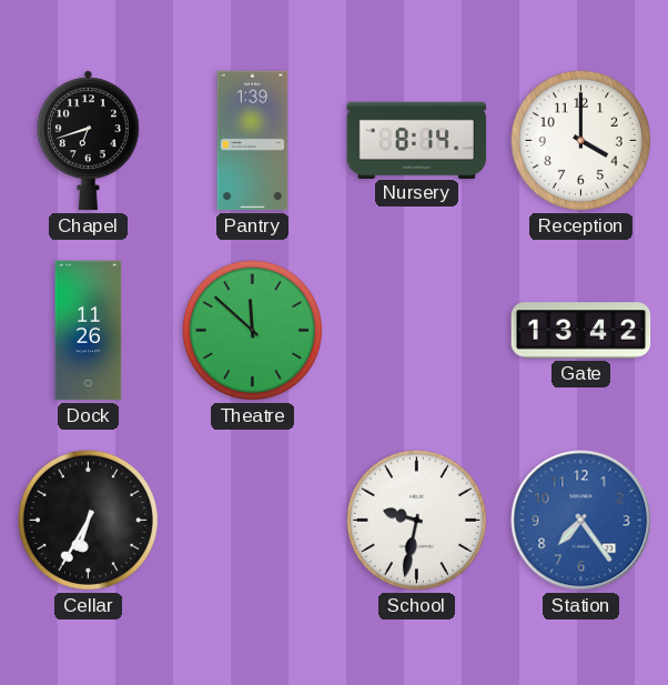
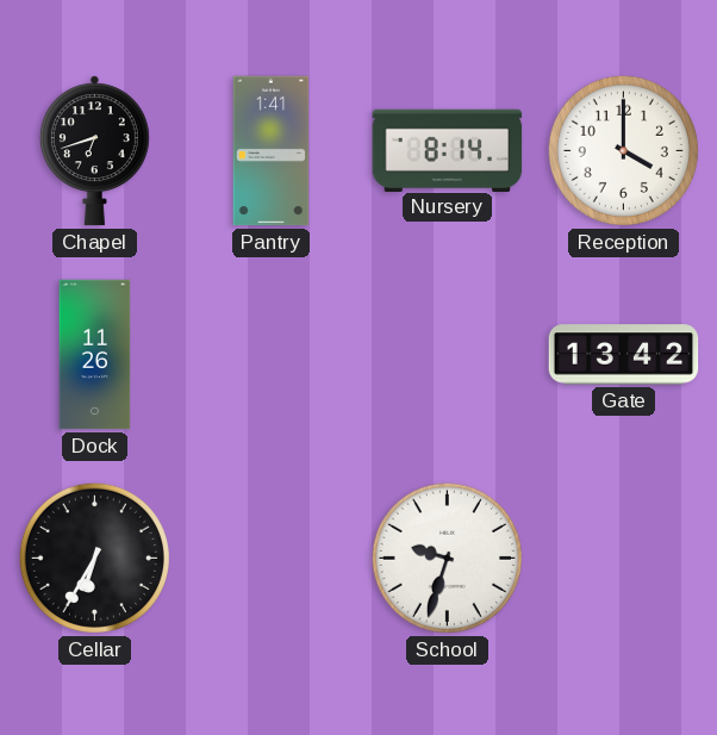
Pantry: 1:39 -> 1:41
Theatre: 11:52 -> none
School: 9:32 -> 9:33
Station: 7:24 -> none
